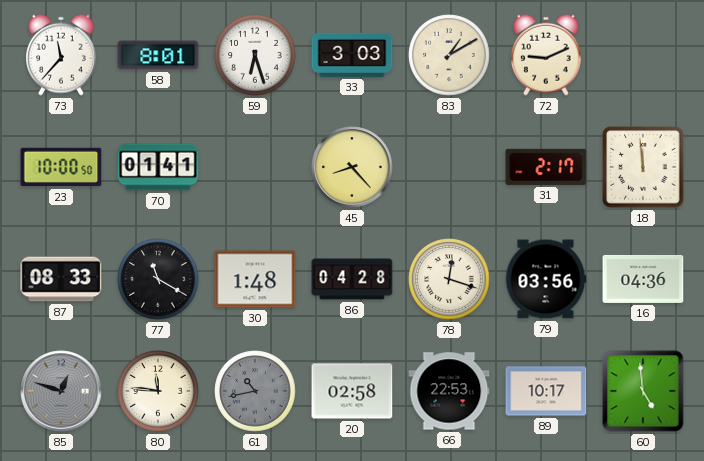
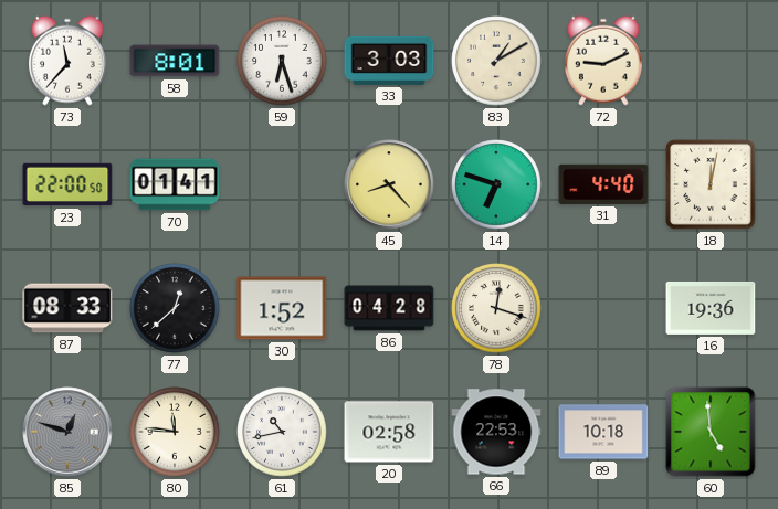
23: 10:00 -> 22:00
14: none -> 6:48
31: 2:17 -> 4:40
18: 11:59 -> 12:02
77: 11:20 -> 12:38
30: 1:48 -> 1:52
79: 03:56 -> none
16: 04:36 -> 19:36
61 dial: grey -> white
89: 10:17 -> 10:18
